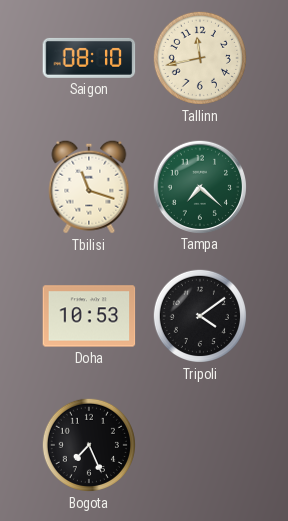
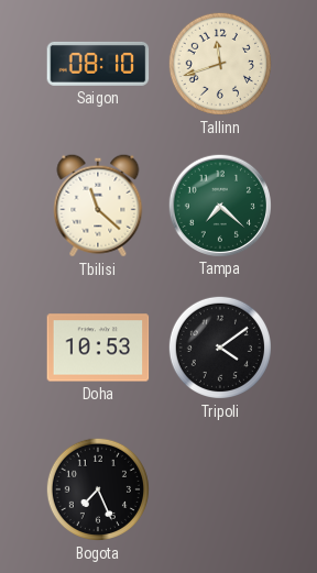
Tallinn: 11:43 -> 11:42
Tbilisi: 11:18 -> 11:22
